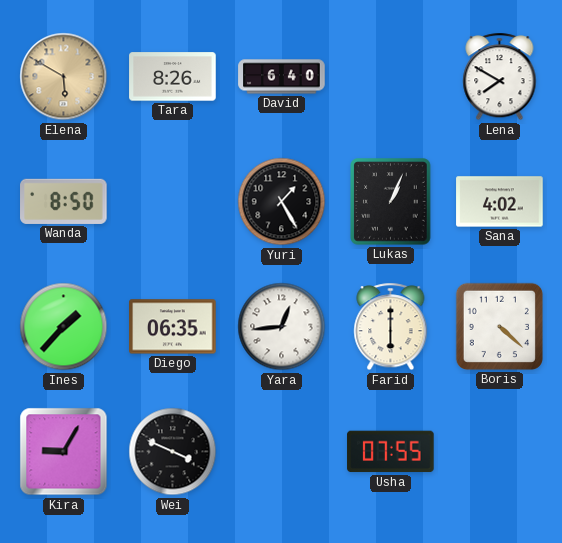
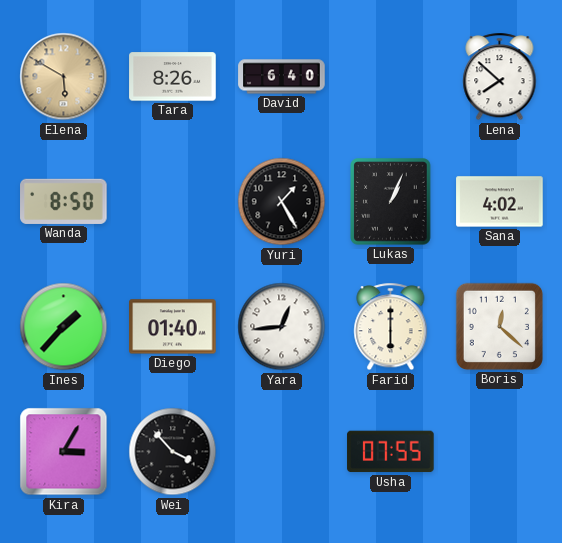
Lena: 7:50 -> 7:52
Diego: 06:35 -> 01:40
Boris: 4:22 -> 12:22
Kira: 9:05 -> 3:05
Wei: 3:49 -> 3:53
